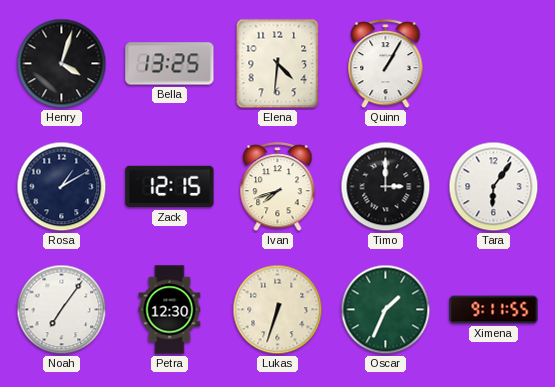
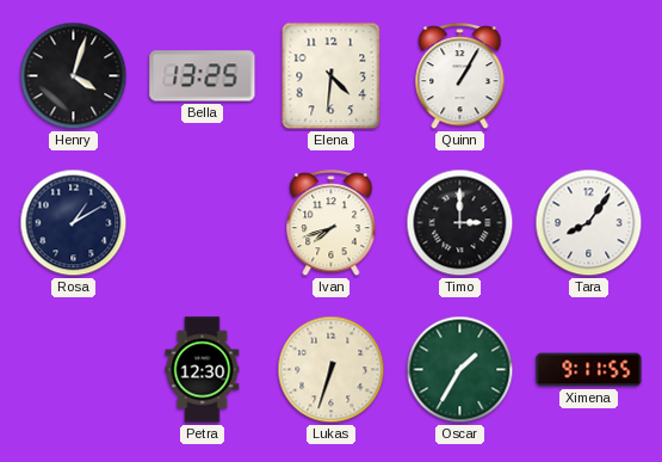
Zack: 12:15 -> none
Tara: 6:06 -> 8:06
Noah: 7:06 -> none
Oscar: 1:34 -> 1:35
